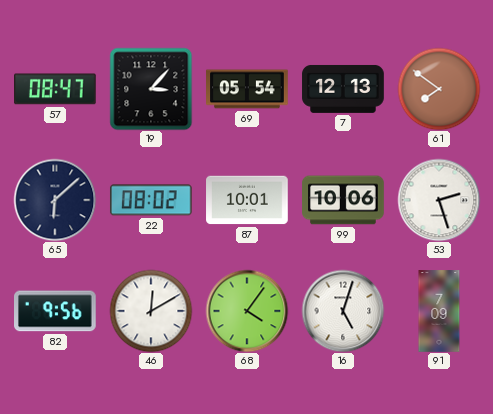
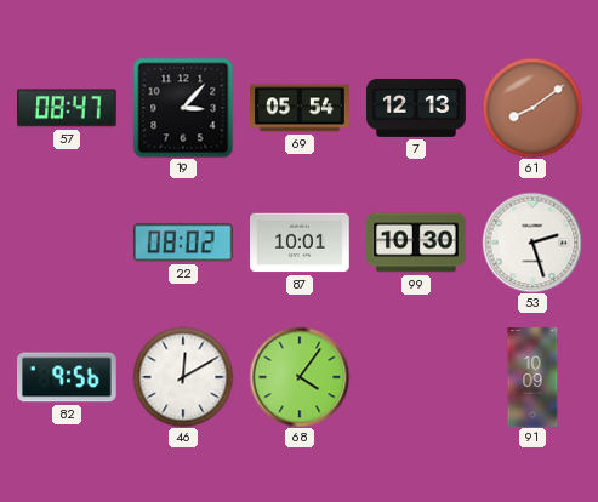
61: 7:51 -> 8:09
65: 6:08 -> none
99: 10:06 -> 10:30
16: 5:03 -> none
91: 7:09 -> 10:09
